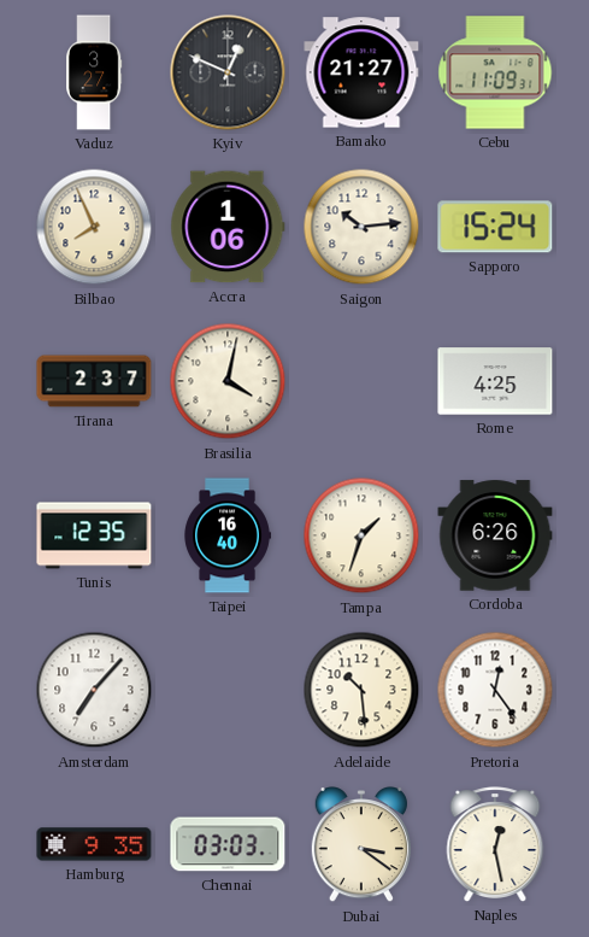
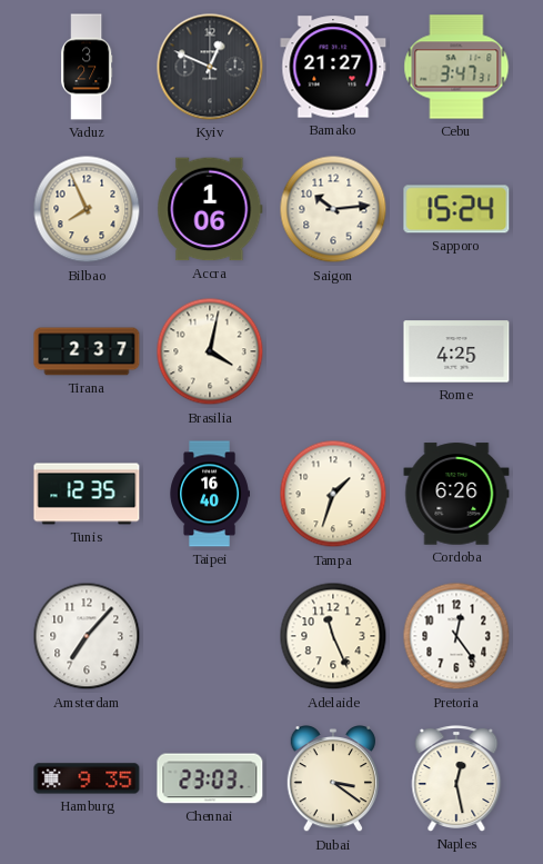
Cebu: 11:09 -> 3:47
Adelaide: 10:29 -> 11:26
Chennai: 03:03 -> 23:03
